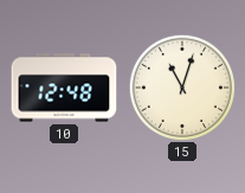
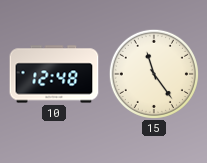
15: 11:03 -> 11:24
